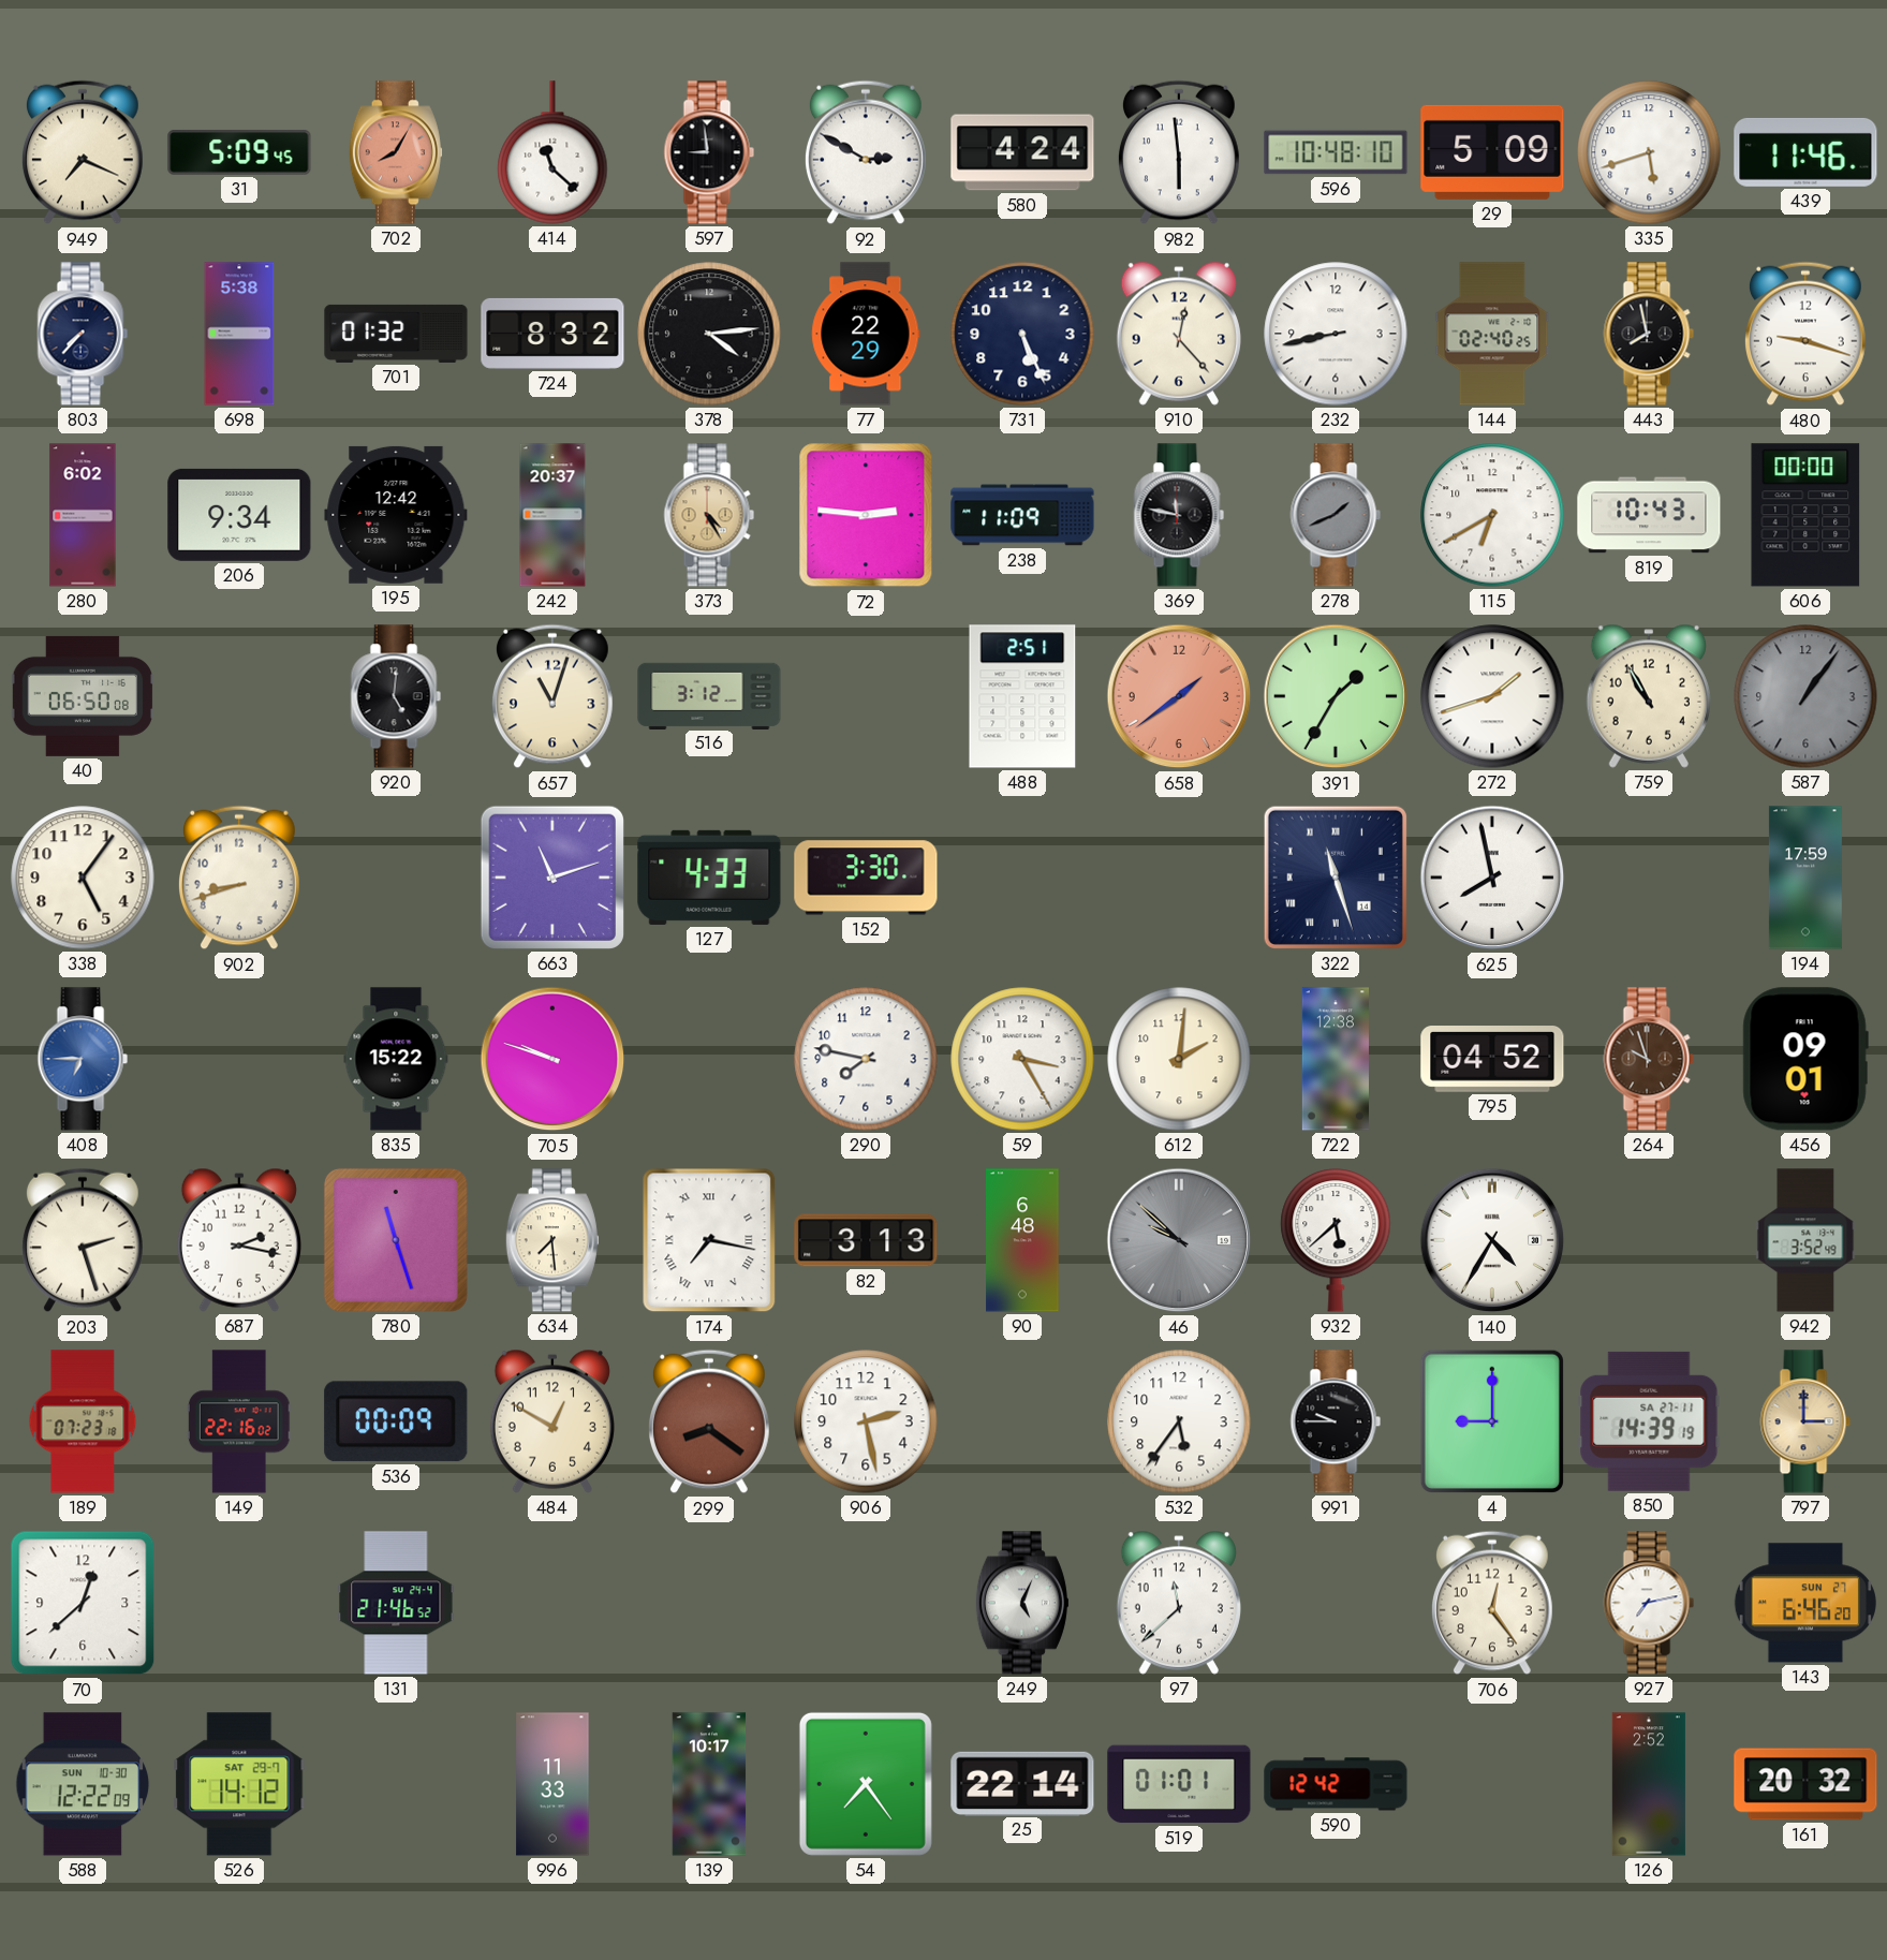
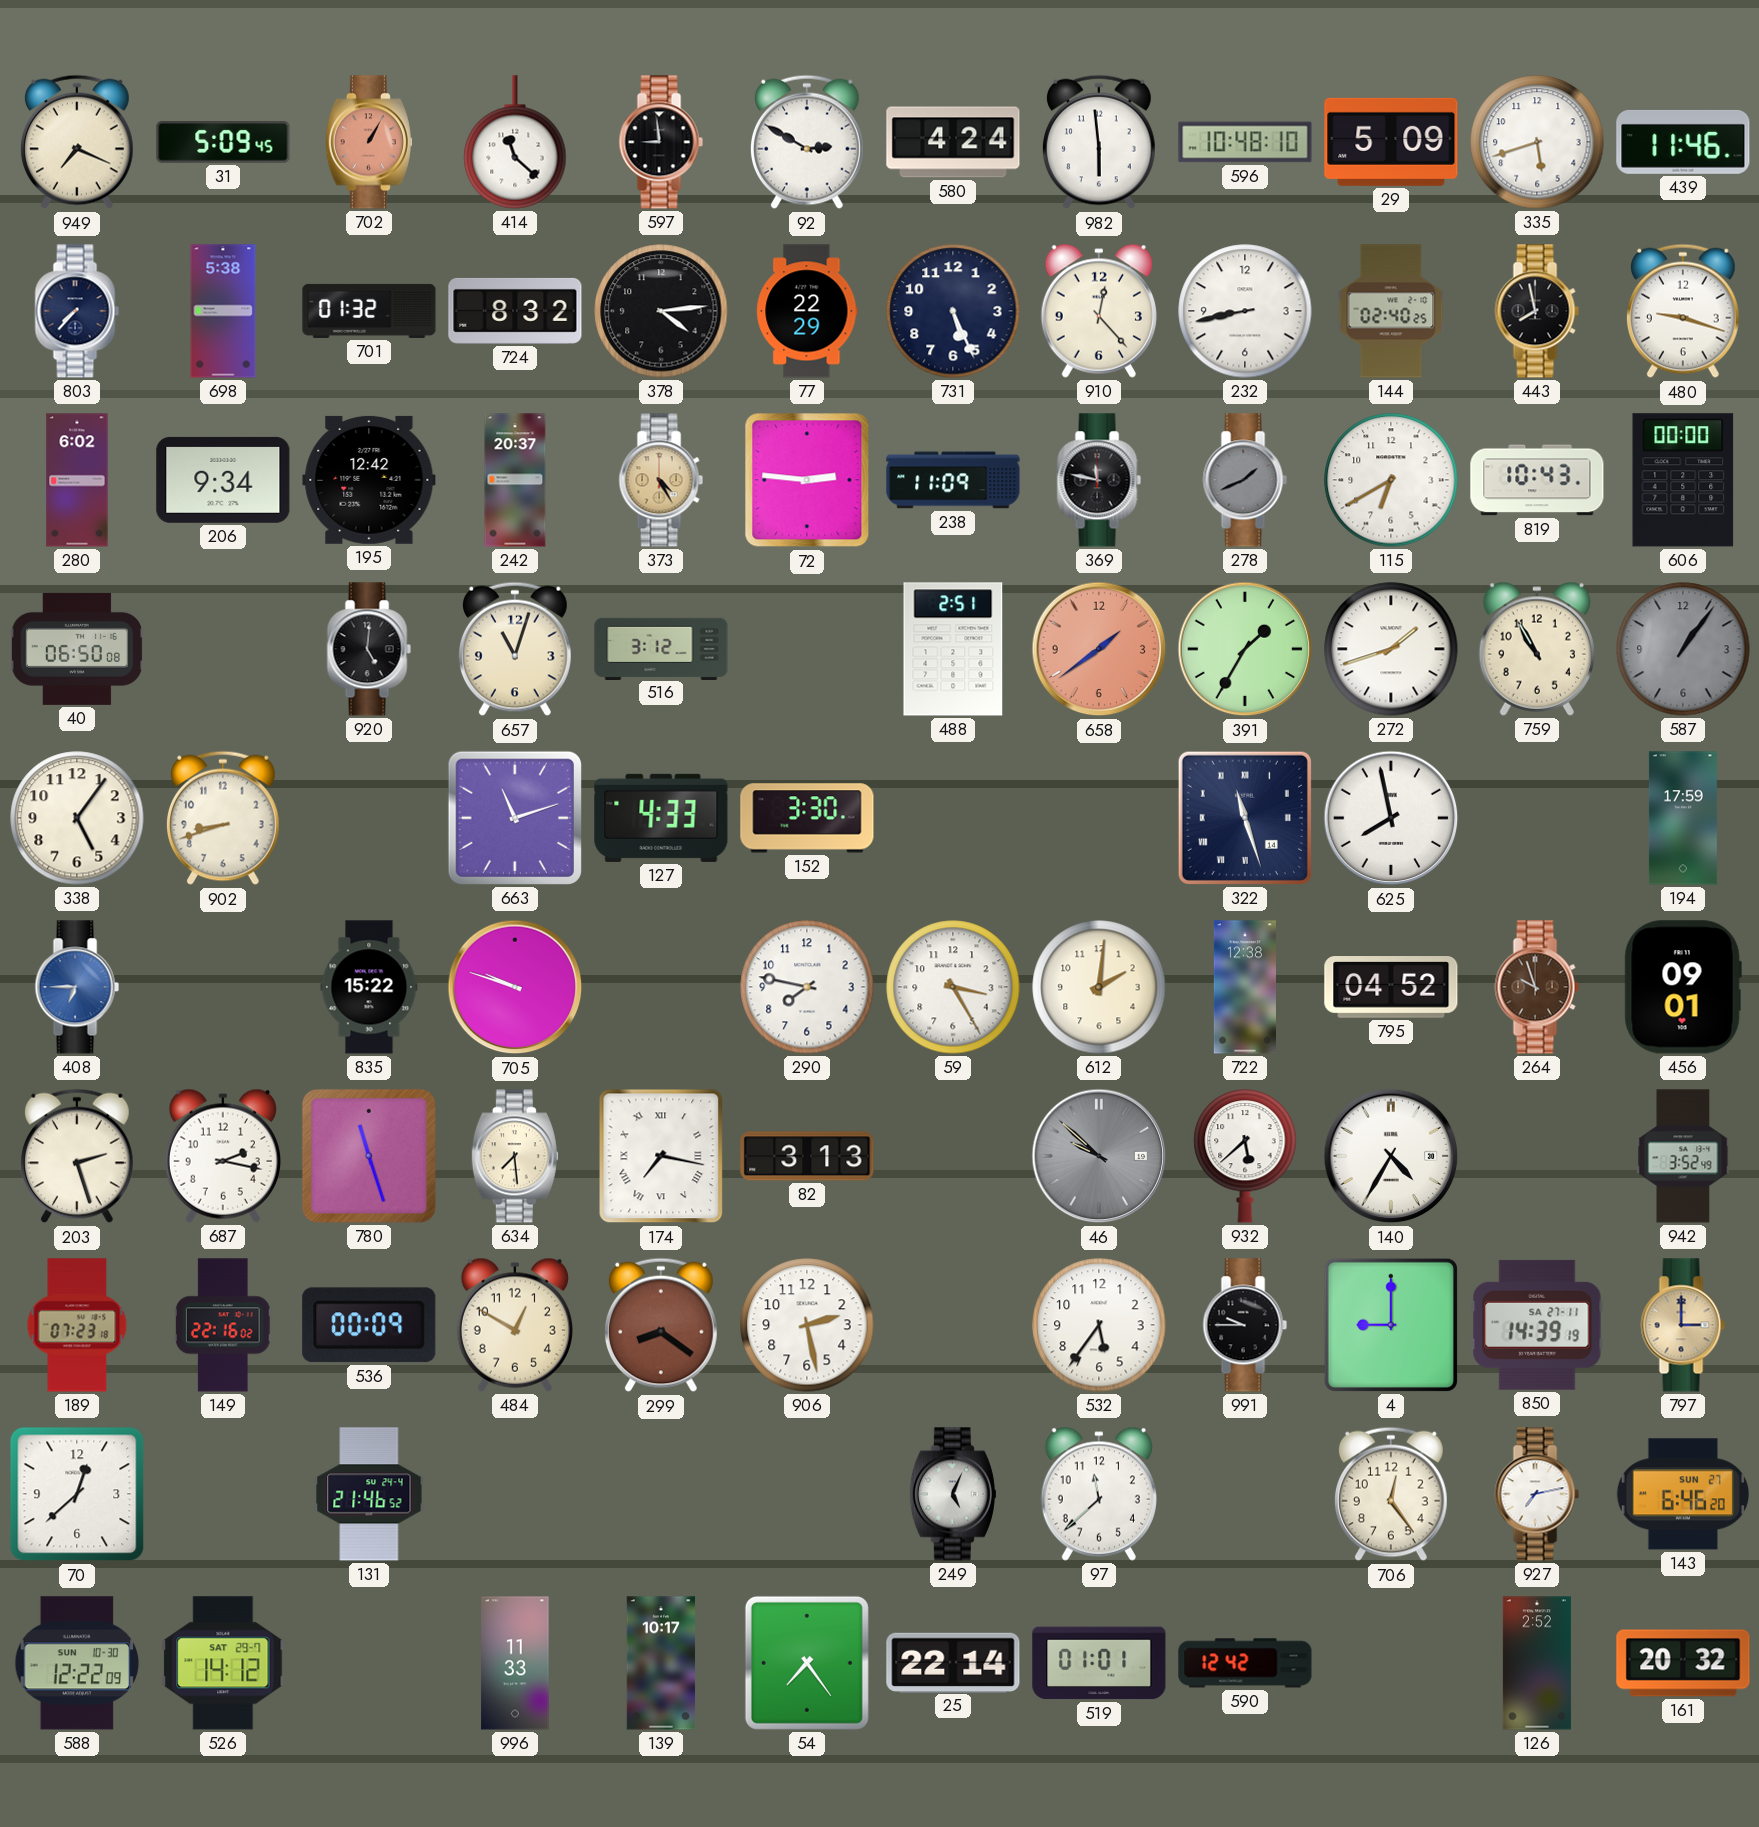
702: 8:05 -> 1:05
90: 6:48 -> none
